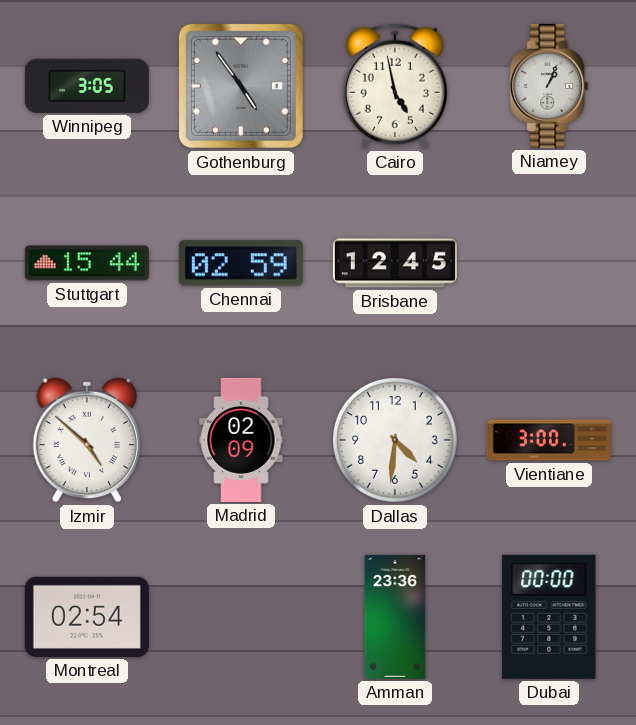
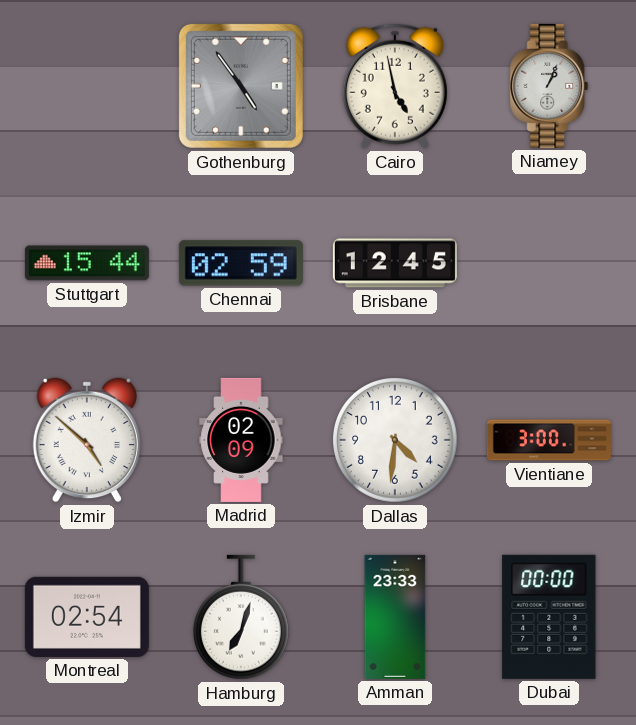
Winnipeg: 3:05 -> none
Hamburg: none -> 7:03
Amman: 23:36 -> 23:33
